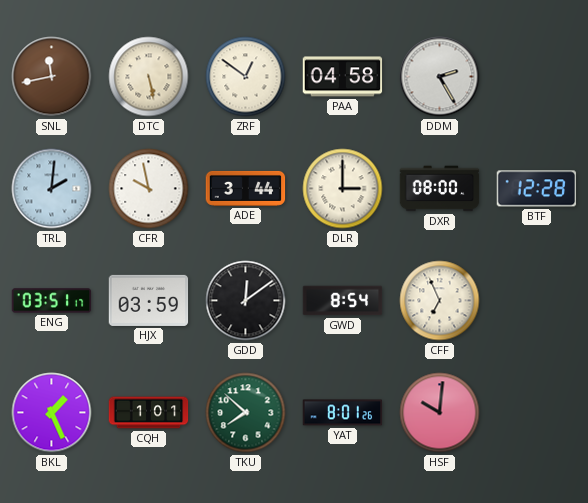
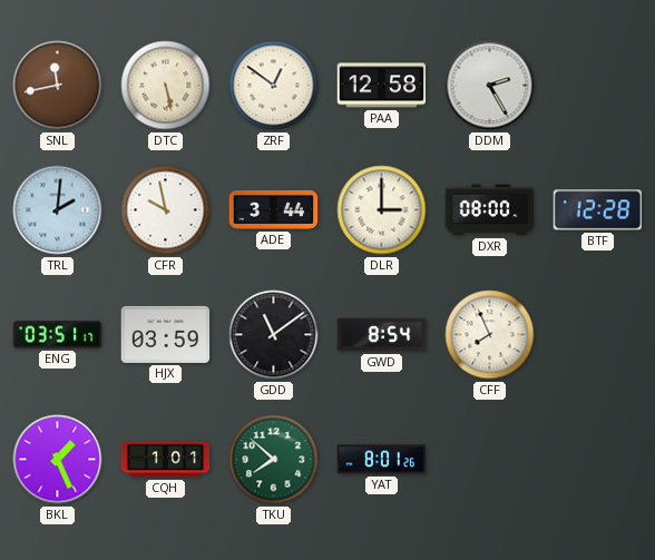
PAA: 04:58 -> 12:58
GDD: 12:09 -> 11:09
CFF: 6:56 -> 7:56
HSF: 10:01 -> none
